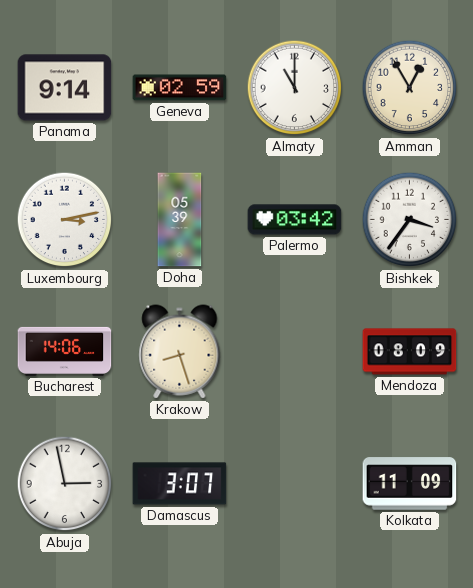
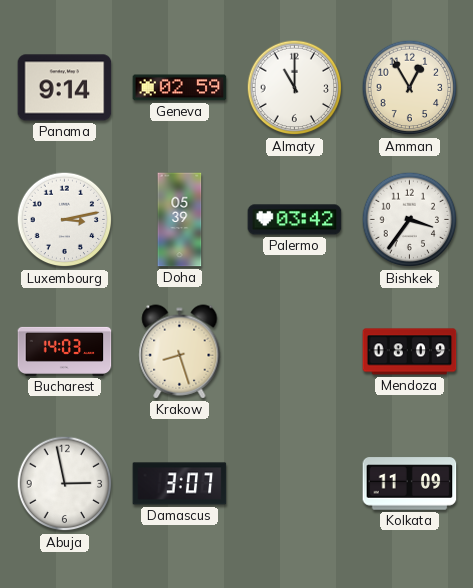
Bucharest: 14:06 -> 14:03
